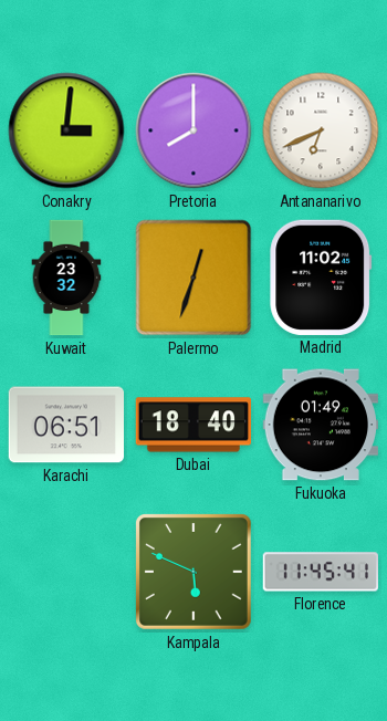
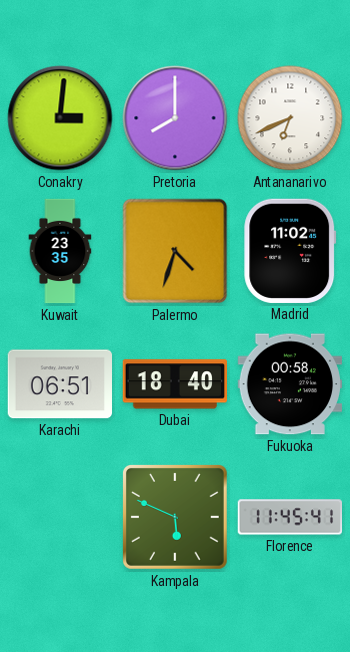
Kuwait: 23:32 -> 23:35
Palermo: 12:33 -> 4:33
Fukuoka: 01:49 -> 00:58
